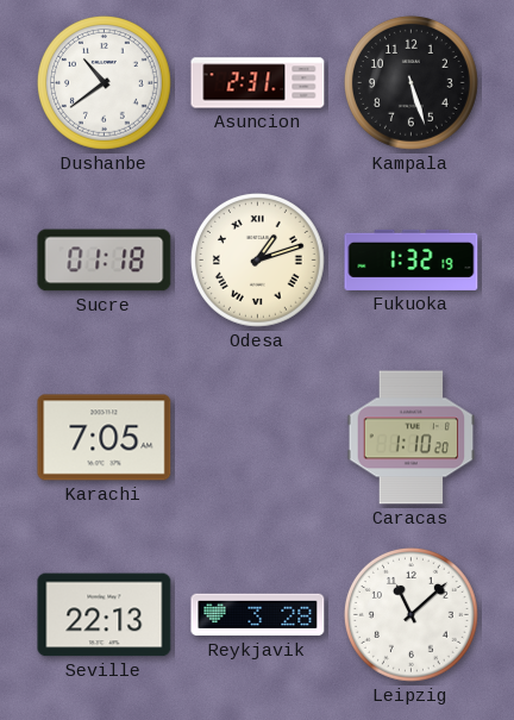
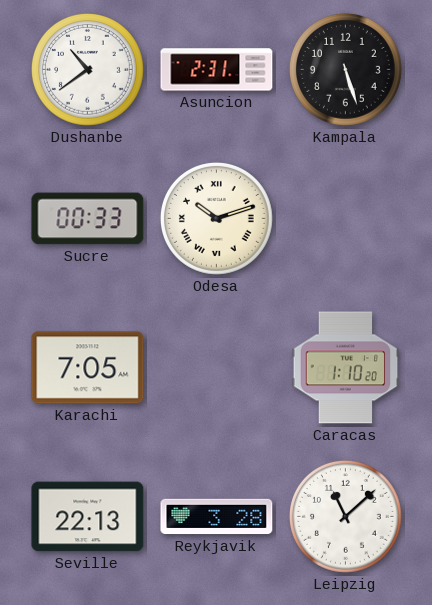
Sucre: 01:18 -> 00:33
Odesa: 1:12 -> 10:12
Fukuoka: 1:32 -> none
